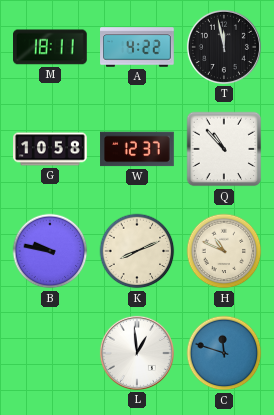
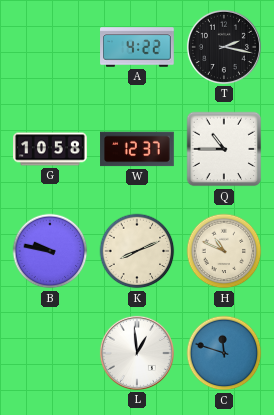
M: 18:11 -> none
T: 11:58 -> 2:17
Q: 10:53 -> 10:45
